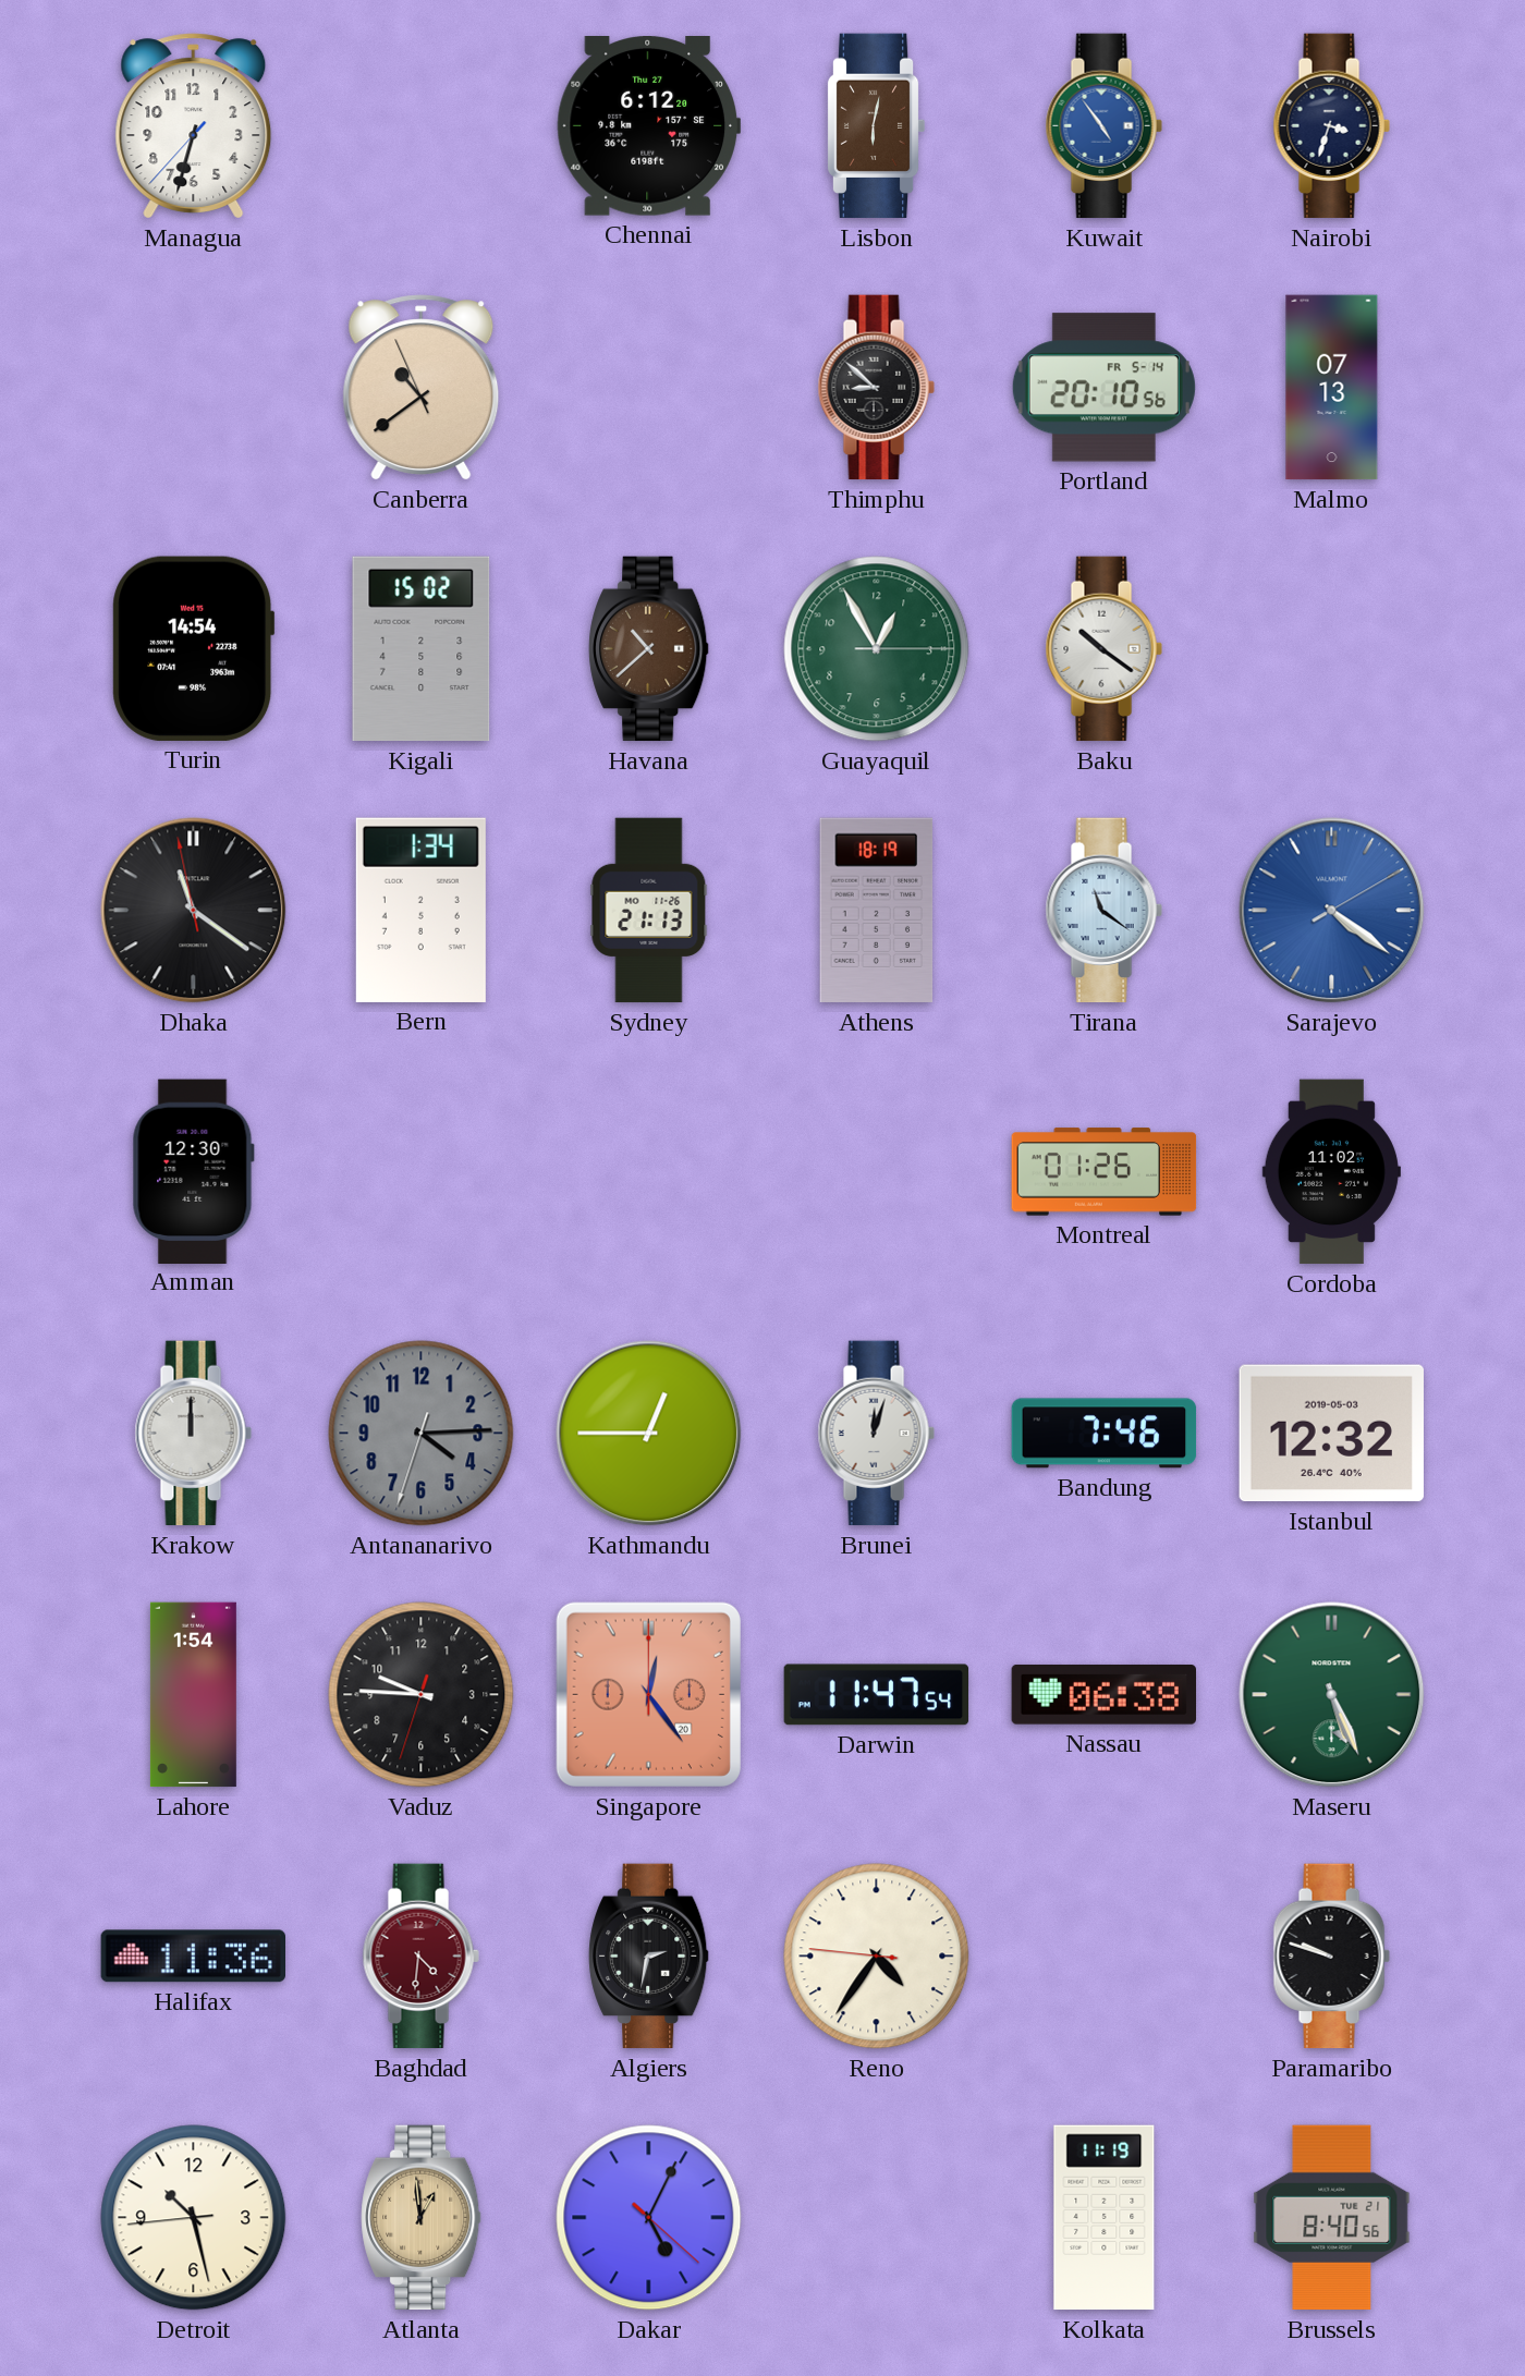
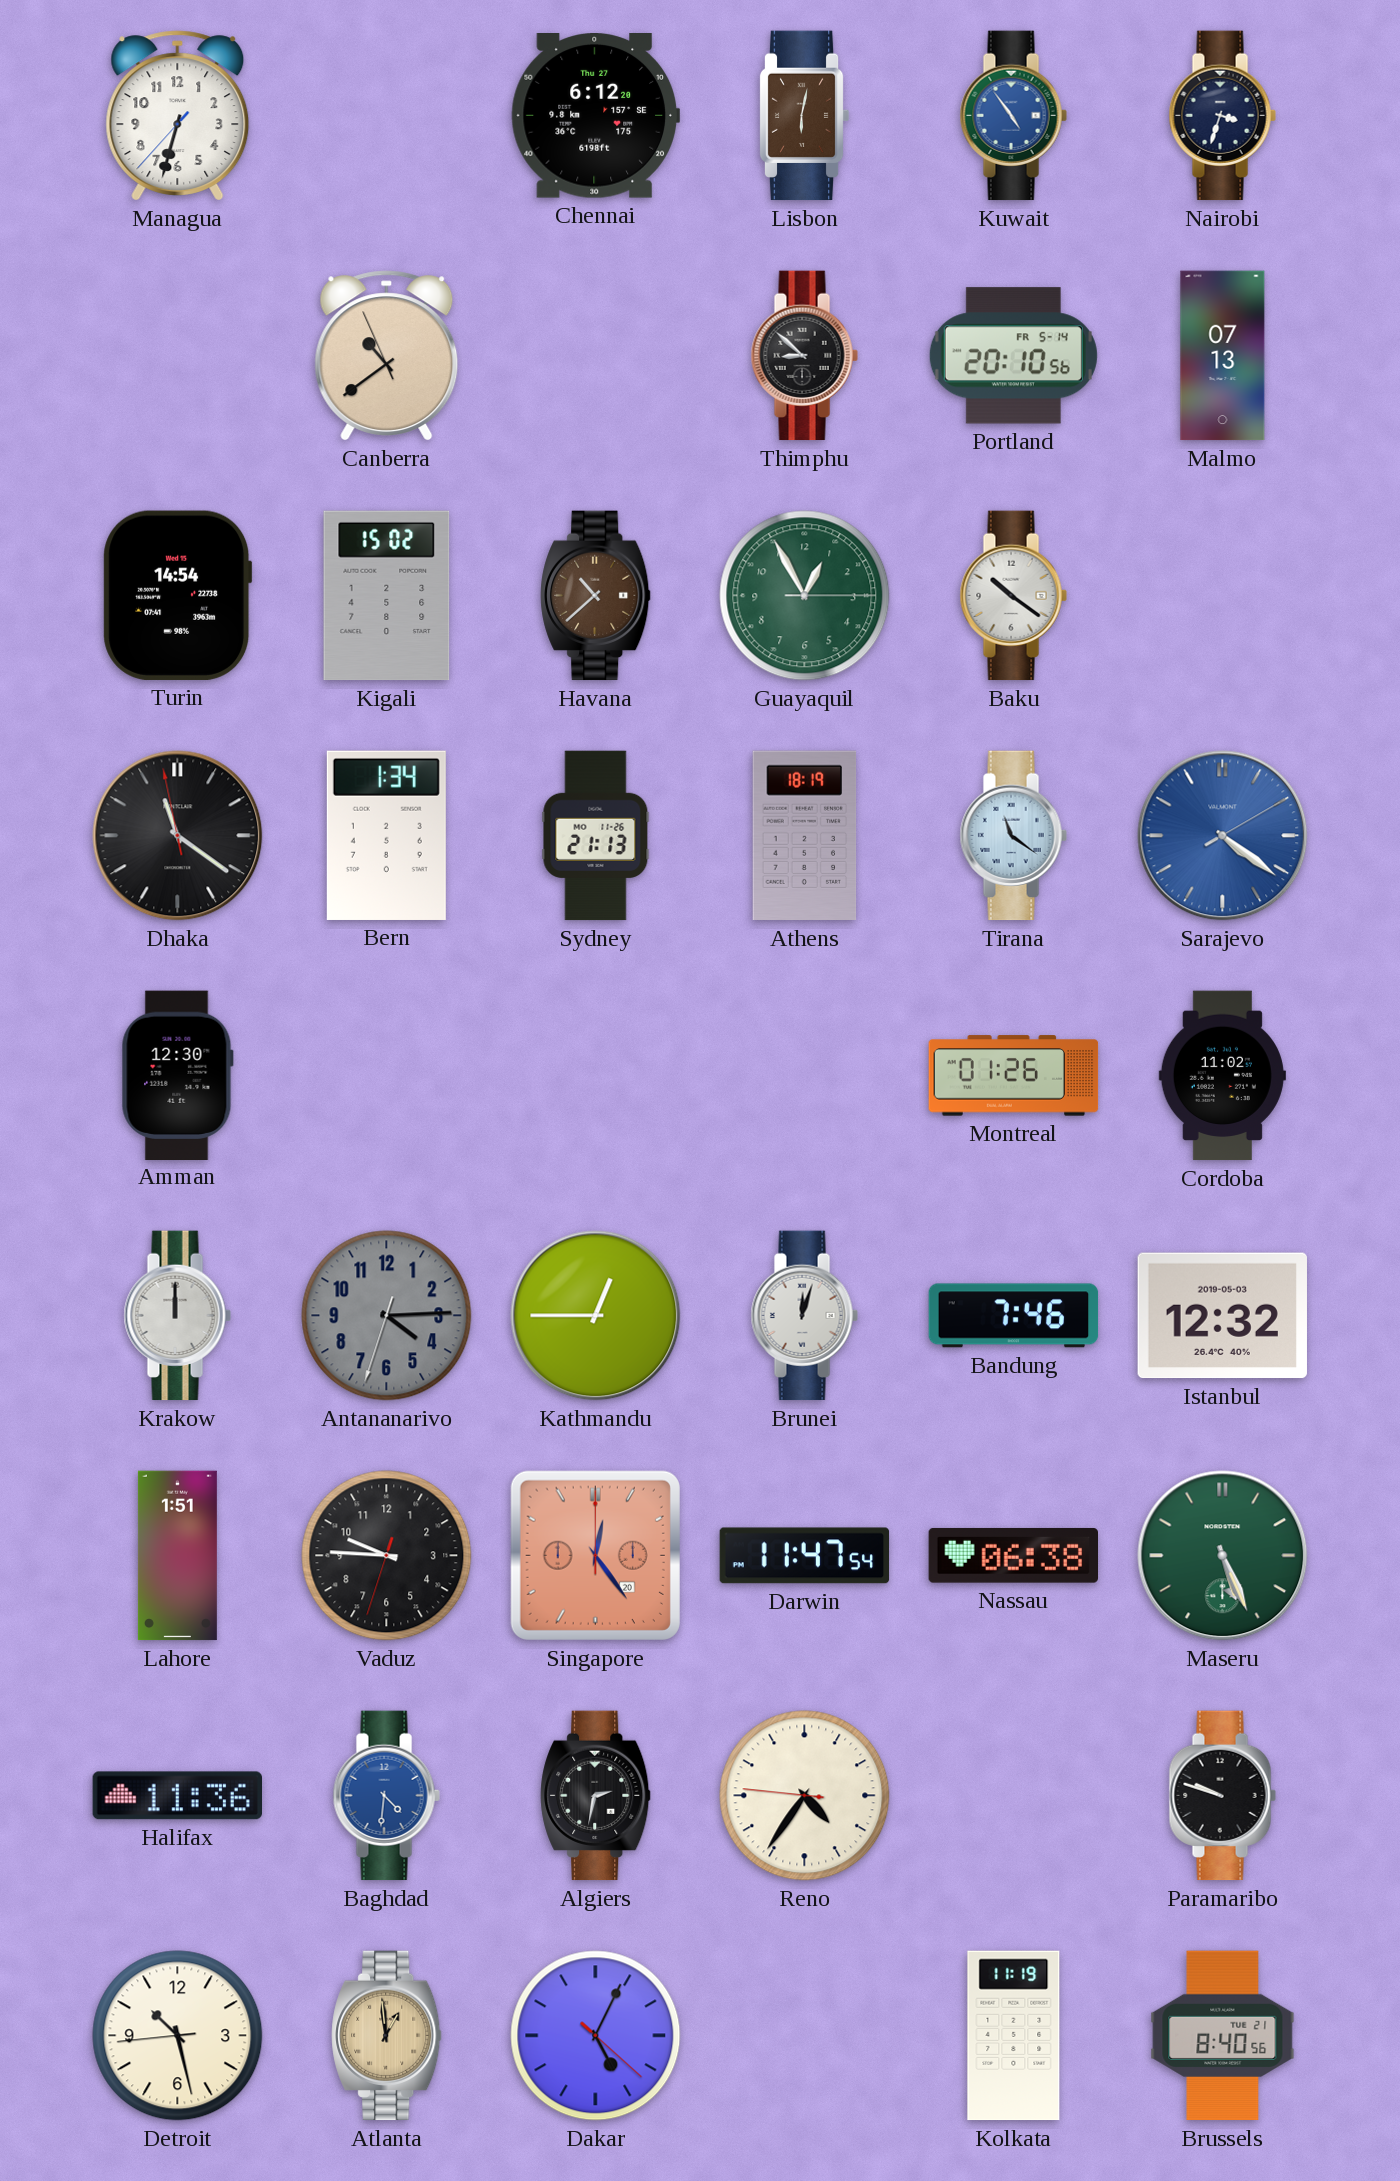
Lahore: 1:54 -> 1:51
Baghdad dial: burgundy -> blue
